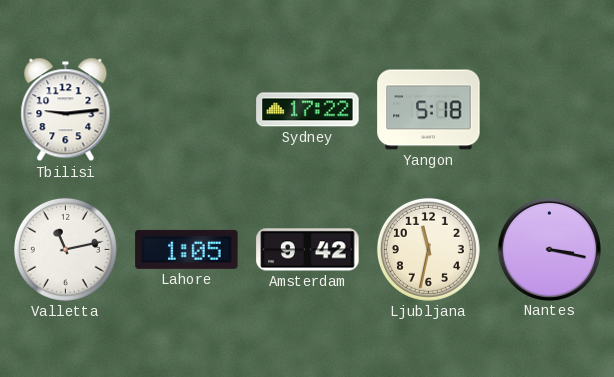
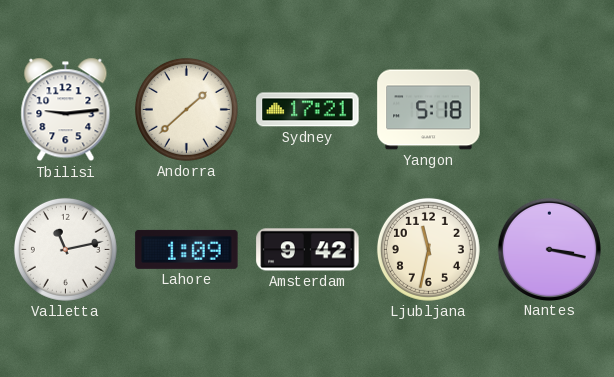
Andorra: none -> 1:38
Sydney: 17:22 -> 17:21
Lahore: 1:05 -> 1:09
